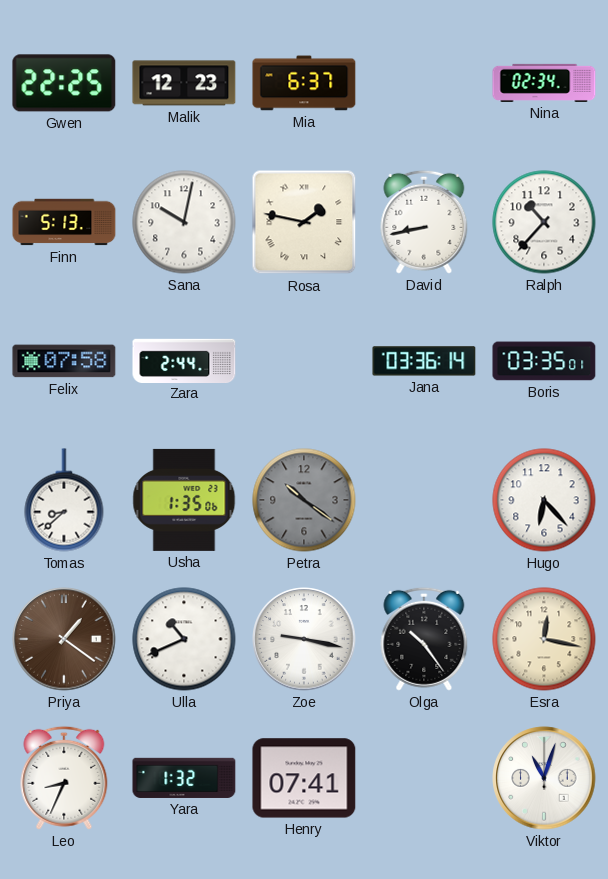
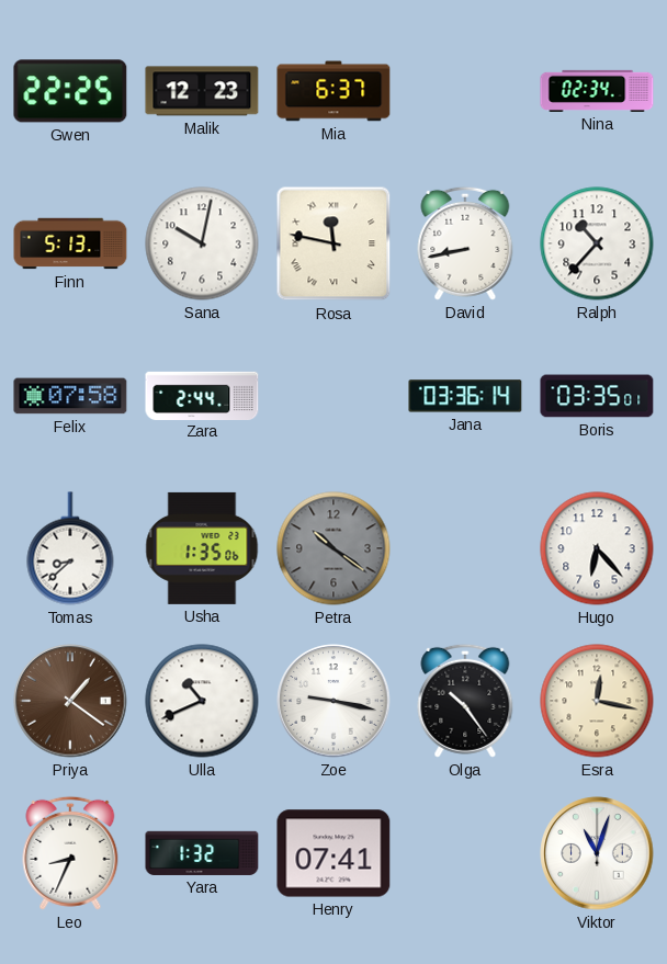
Rosa: 1:47 -> 11:47
